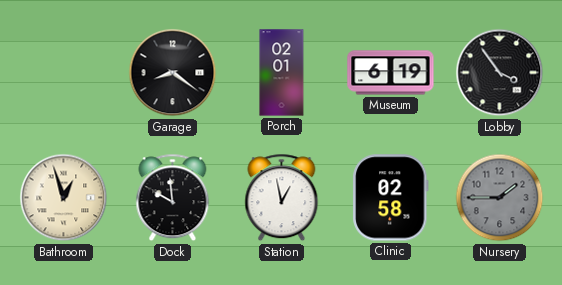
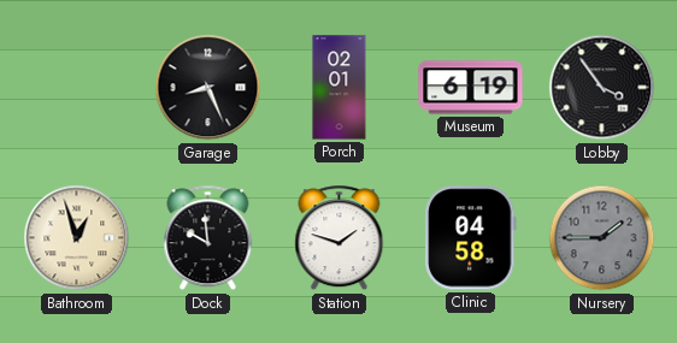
Garage: 8:21 -> 8:26
Station: 12:58 -> 1:48
Clinic: 02:58 -> 04:58
